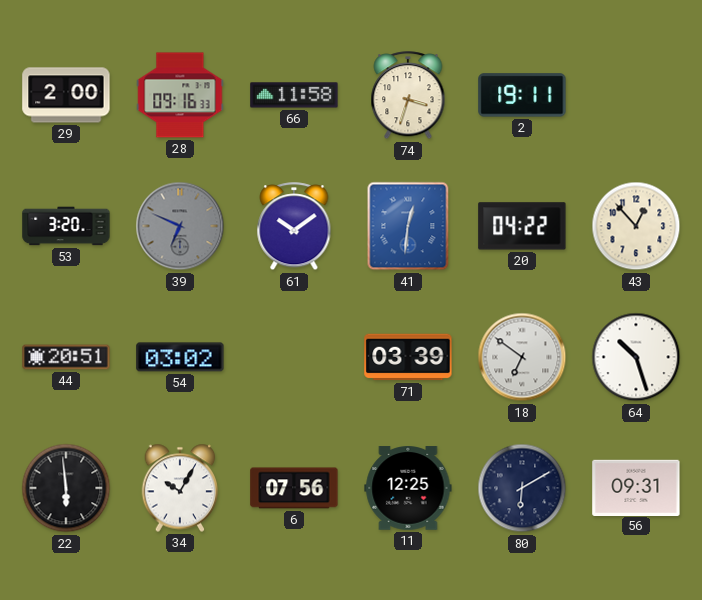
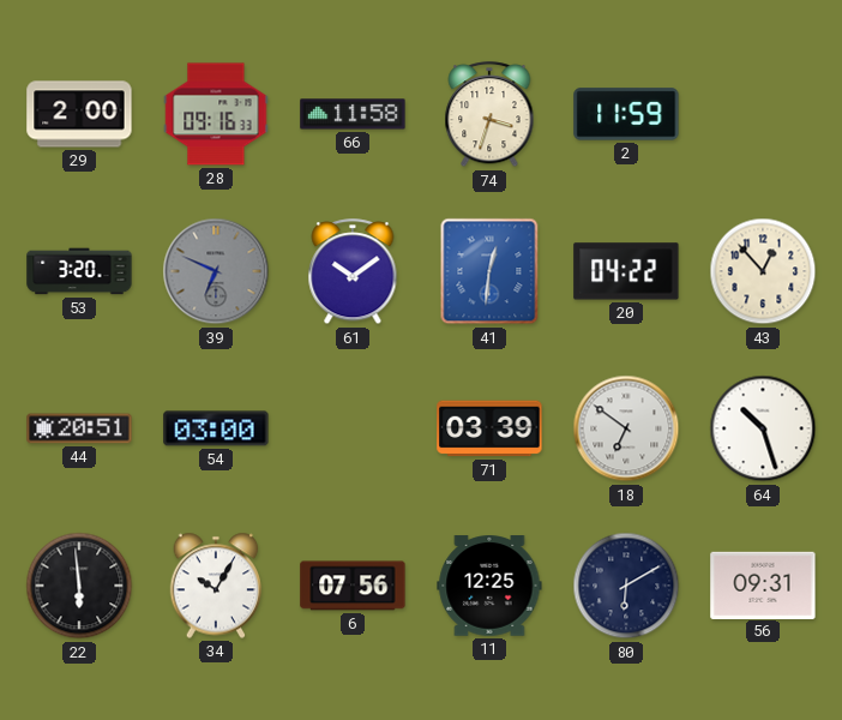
2: 19:11 -> 11:59
54: 03:02 -> 03:00
